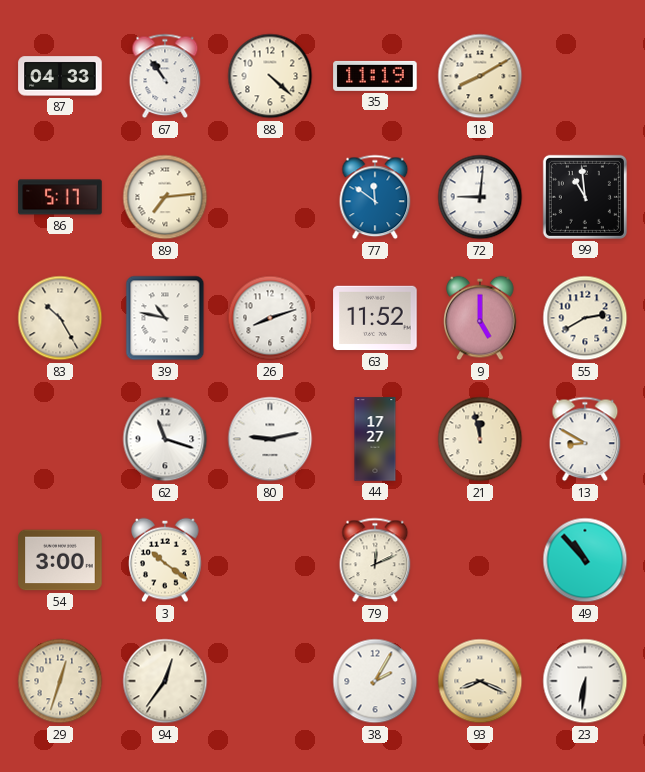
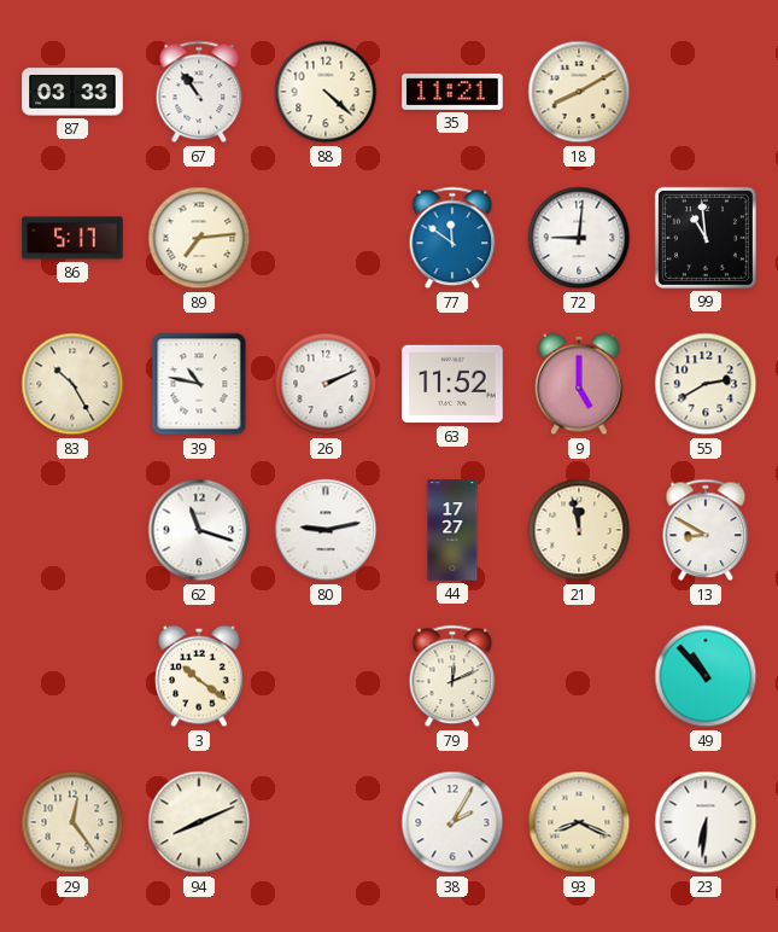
87: 04:33 -> 03:33
35: 11:19 -> 11:21
26: 8:12 -> 2:11
54: 3:00 -> none
29: 12:33 -> 12:24
94: 12:36 -> 8:11
